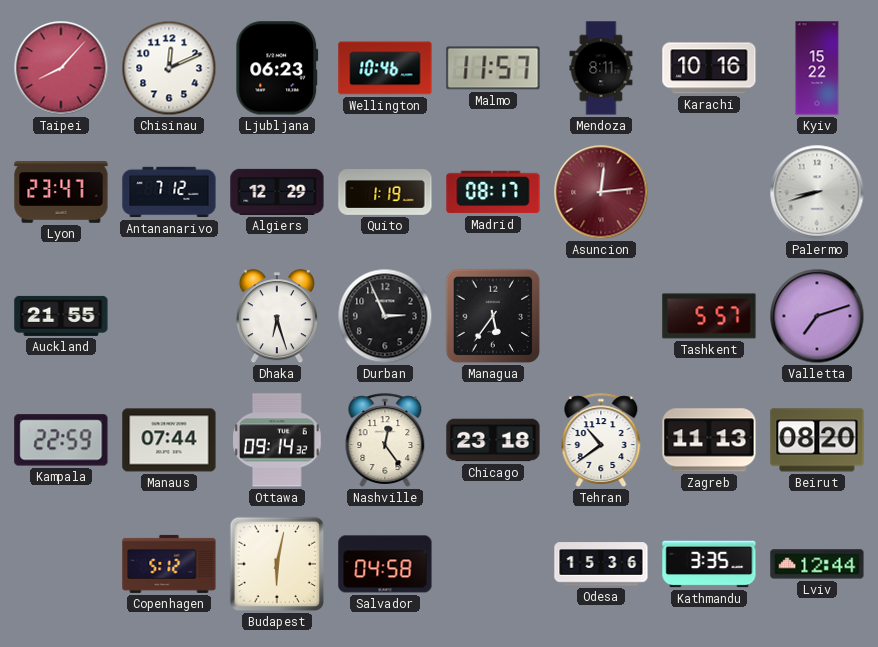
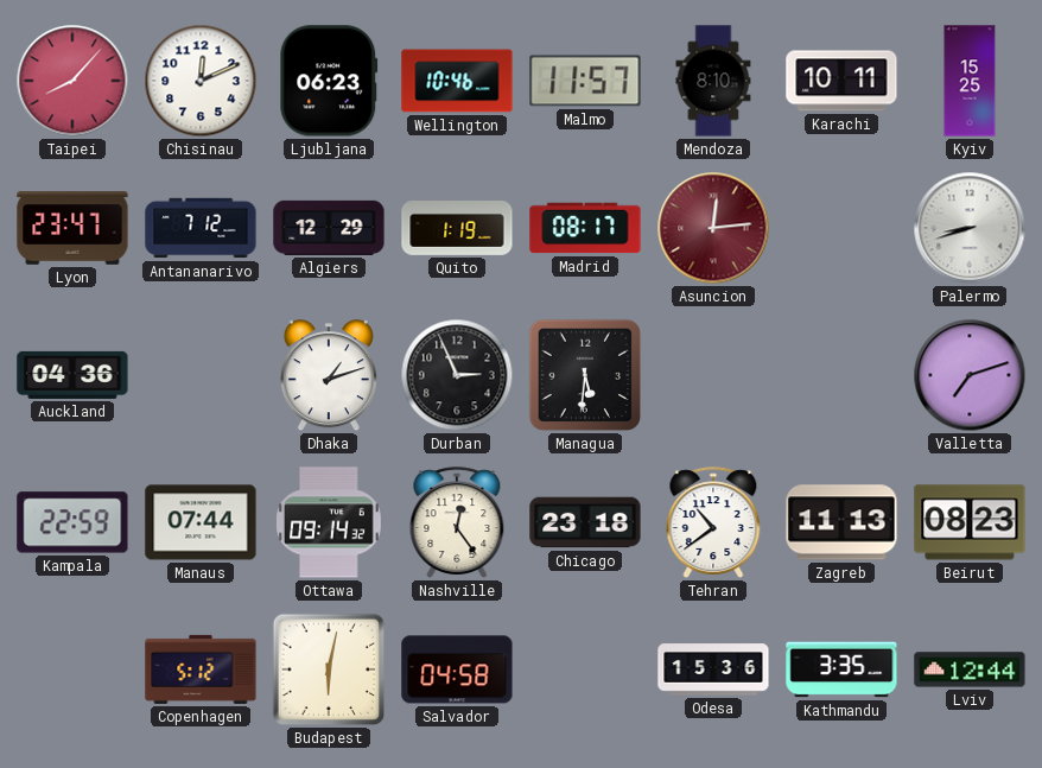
Mendoza: 8:11 -> 8:10
Karachi: 10:16 -> 10:11
Kyiv: 15:22 -> 15:25
Auckland: 21:55 -> 04:36
Dhaka: 6:27 -> 1:12
Managua: 5:36 -> 5:31
Tashkent: 5:57 -> none
Beirut: 08:20 -> 08:23
